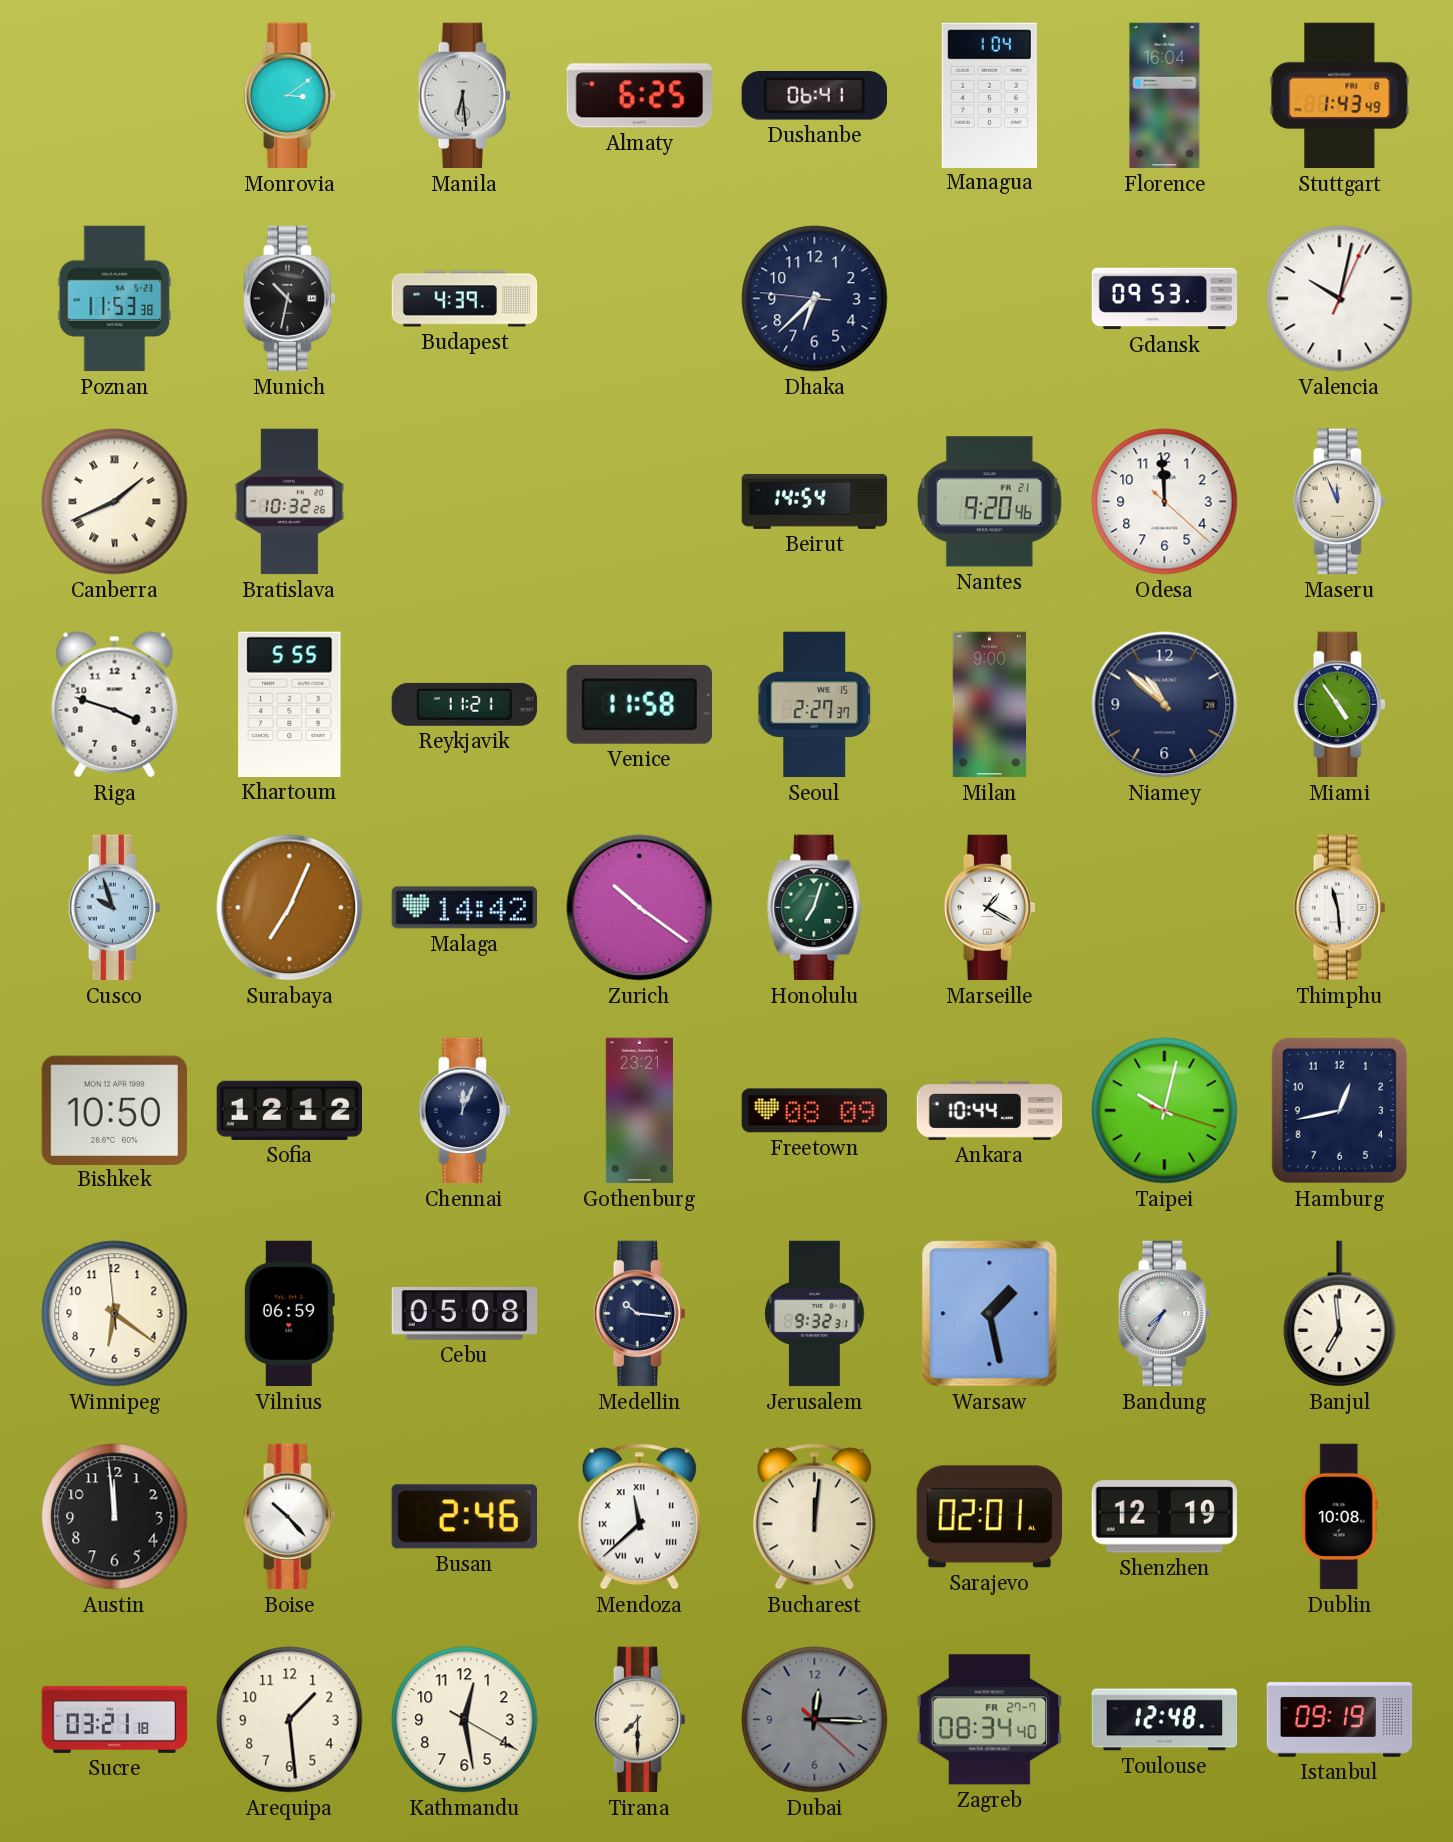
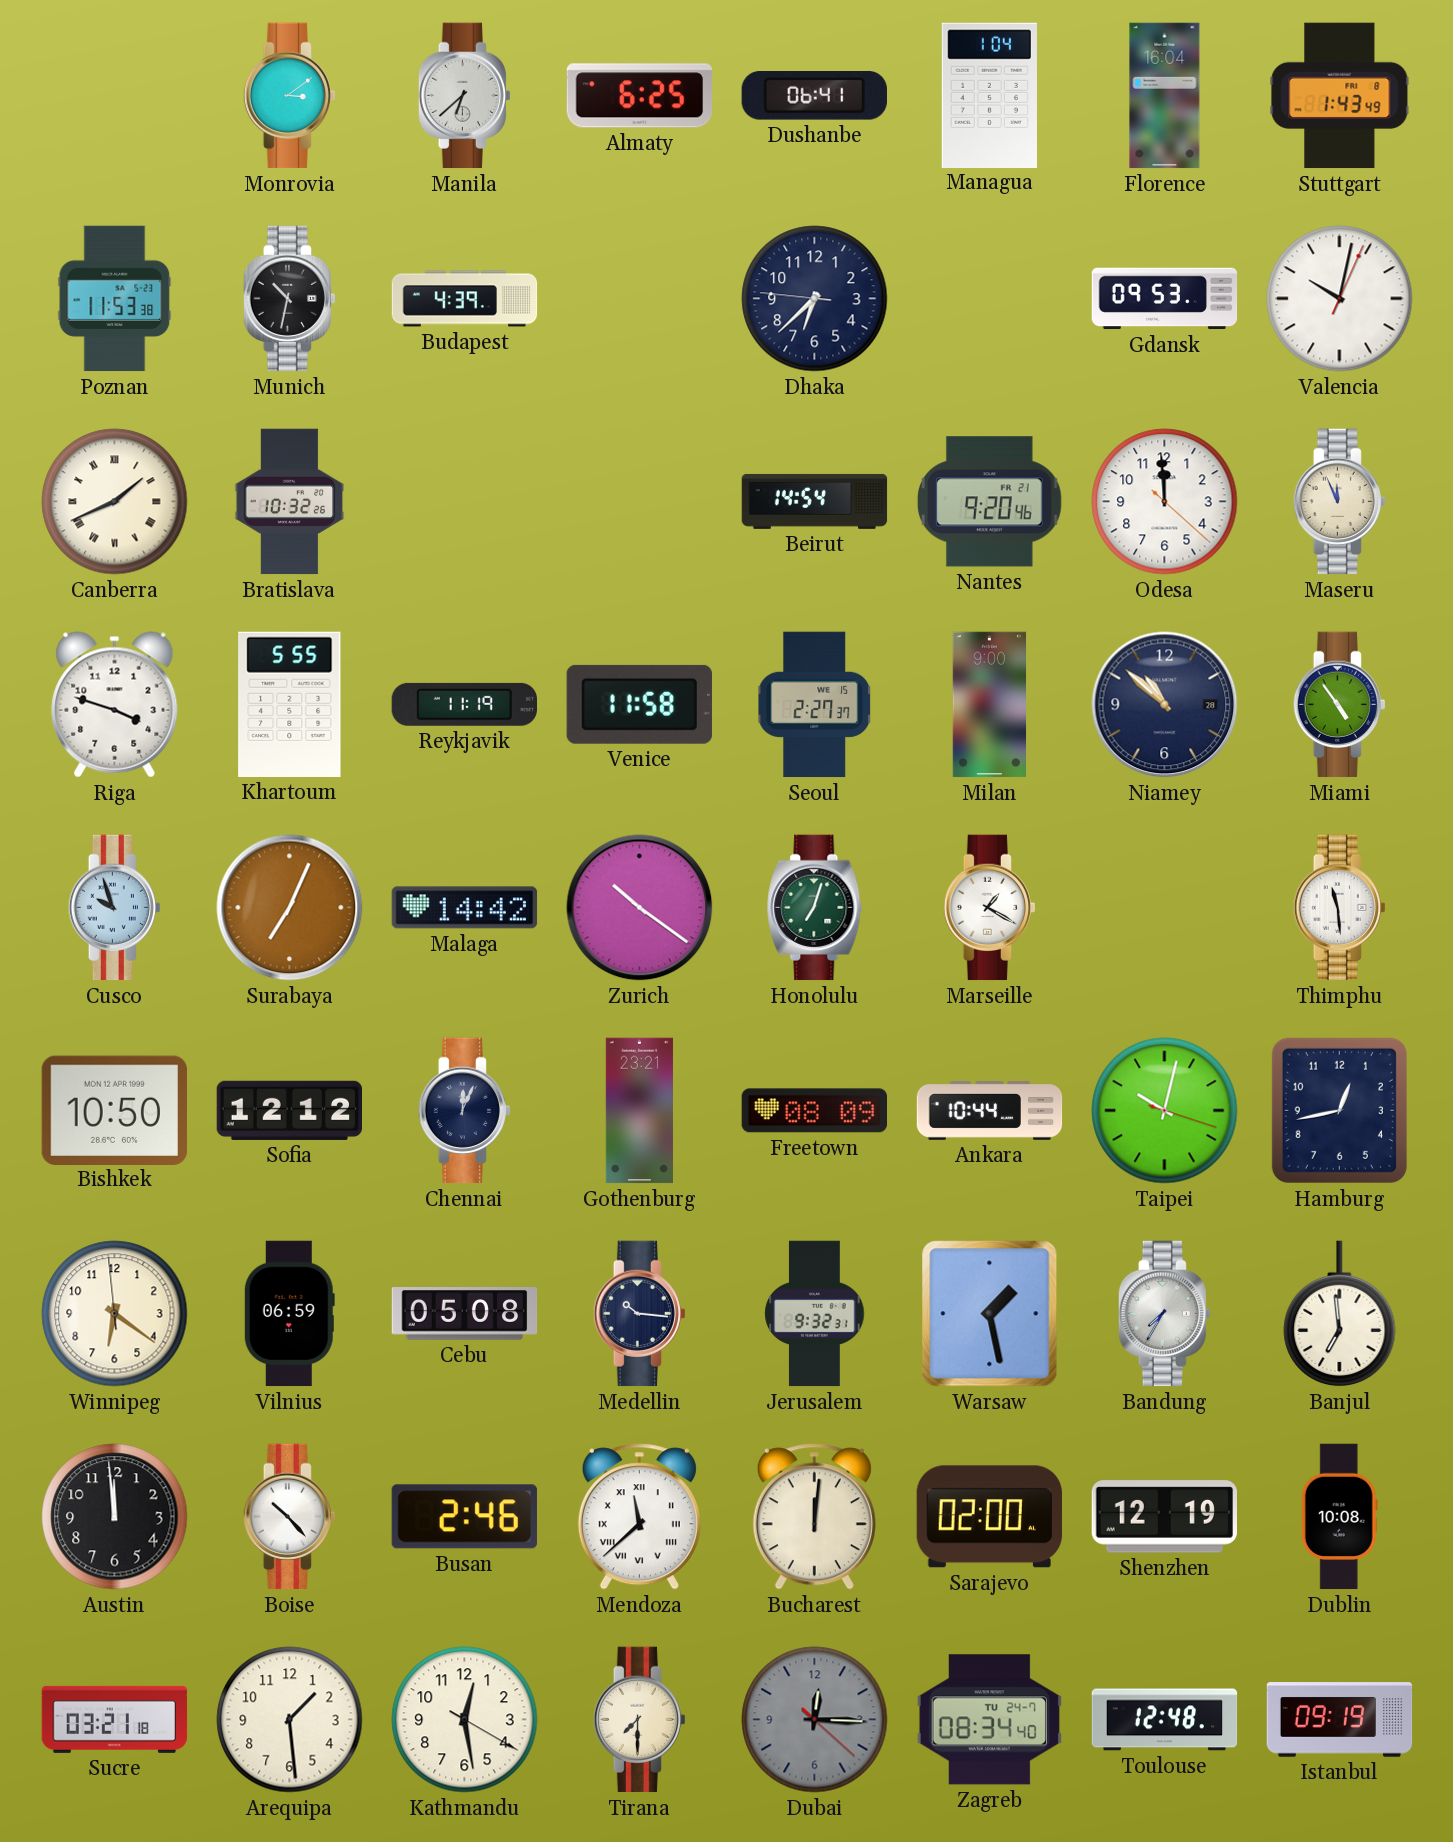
Manila: 6:29 -> 6:38
Reykjavik: 11:21 -> 11:19
Sarajevo: 02:01 -> 02:00
Zagreb date: FR 27-7 -> TU 24-7
